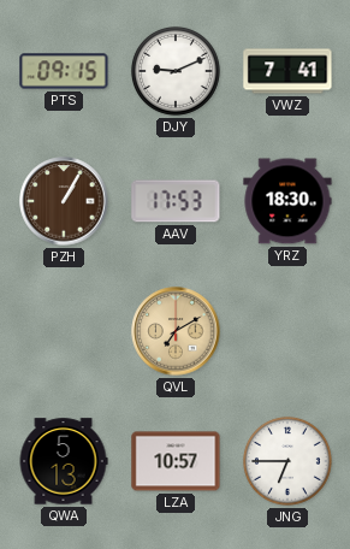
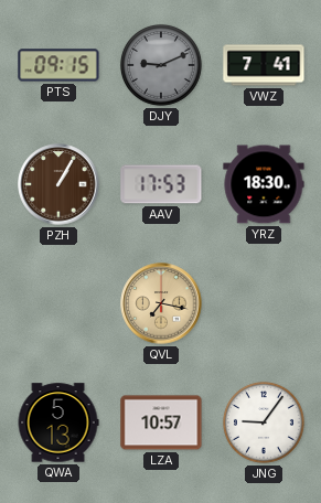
DJY dial: white -> grey
QVL: 7:10 -> 7:17
JNG: 6:45 -> 9:06
